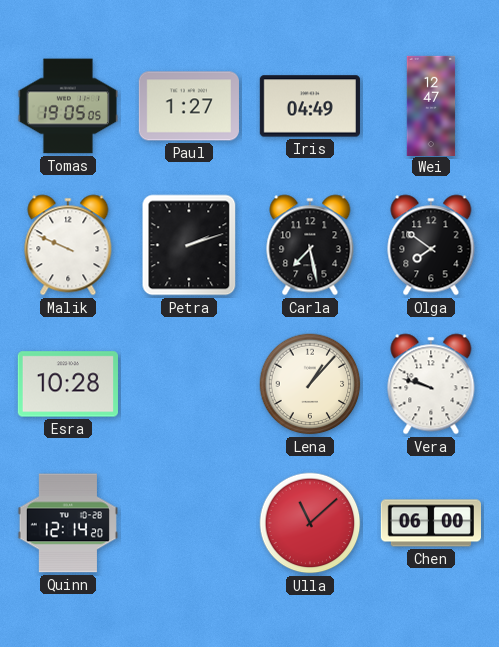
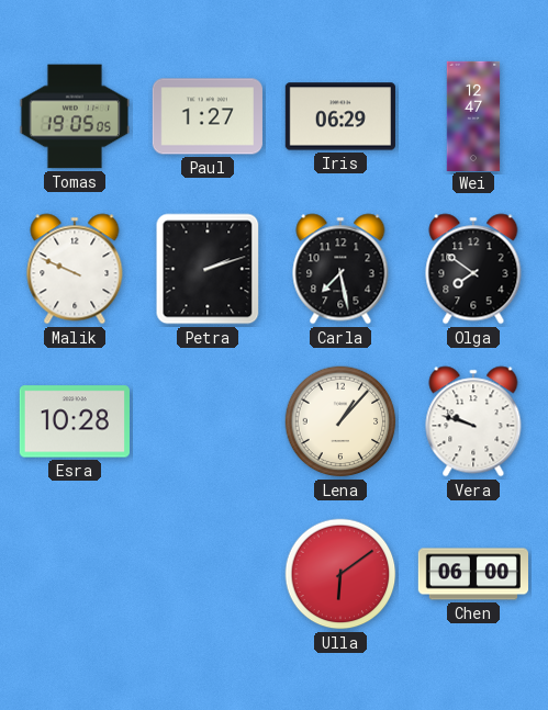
Iris: 04:49 -> 06:29
Quinn: 12:14 -> none
Ulla: 11:08 -> 6:09
